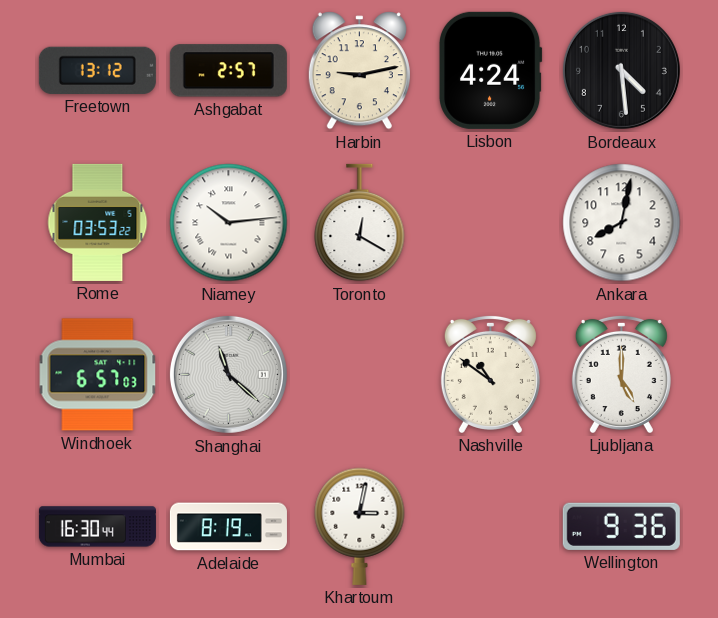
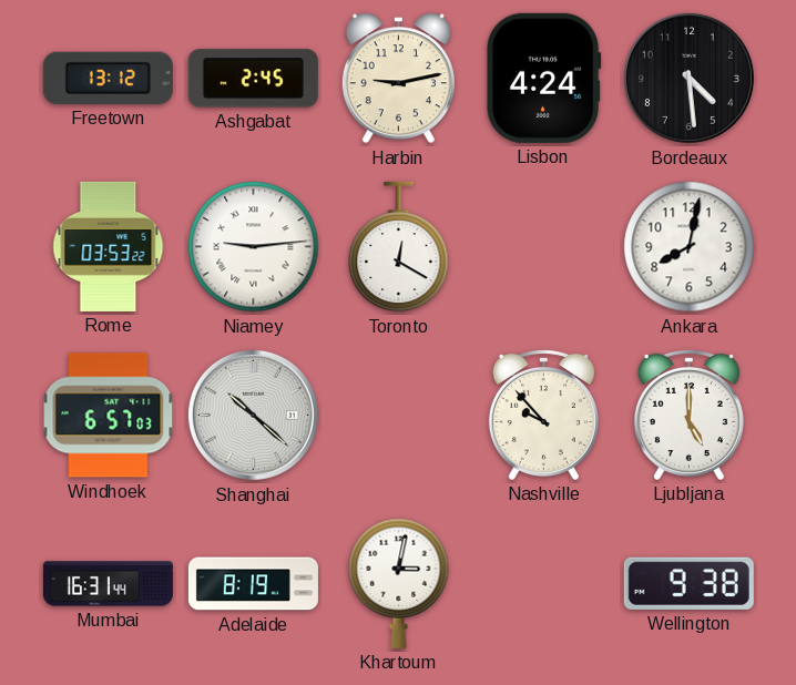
Ashgabat: 2:57 -> 2:45
Niamey: 10:14 -> 9:14
Shanghai: 11:22 -> 10:22
Nashville: 10:51 -> 9:53
Mumbai: 16:30 -> 16:31
Wellington: 9:36 -> 9:38
